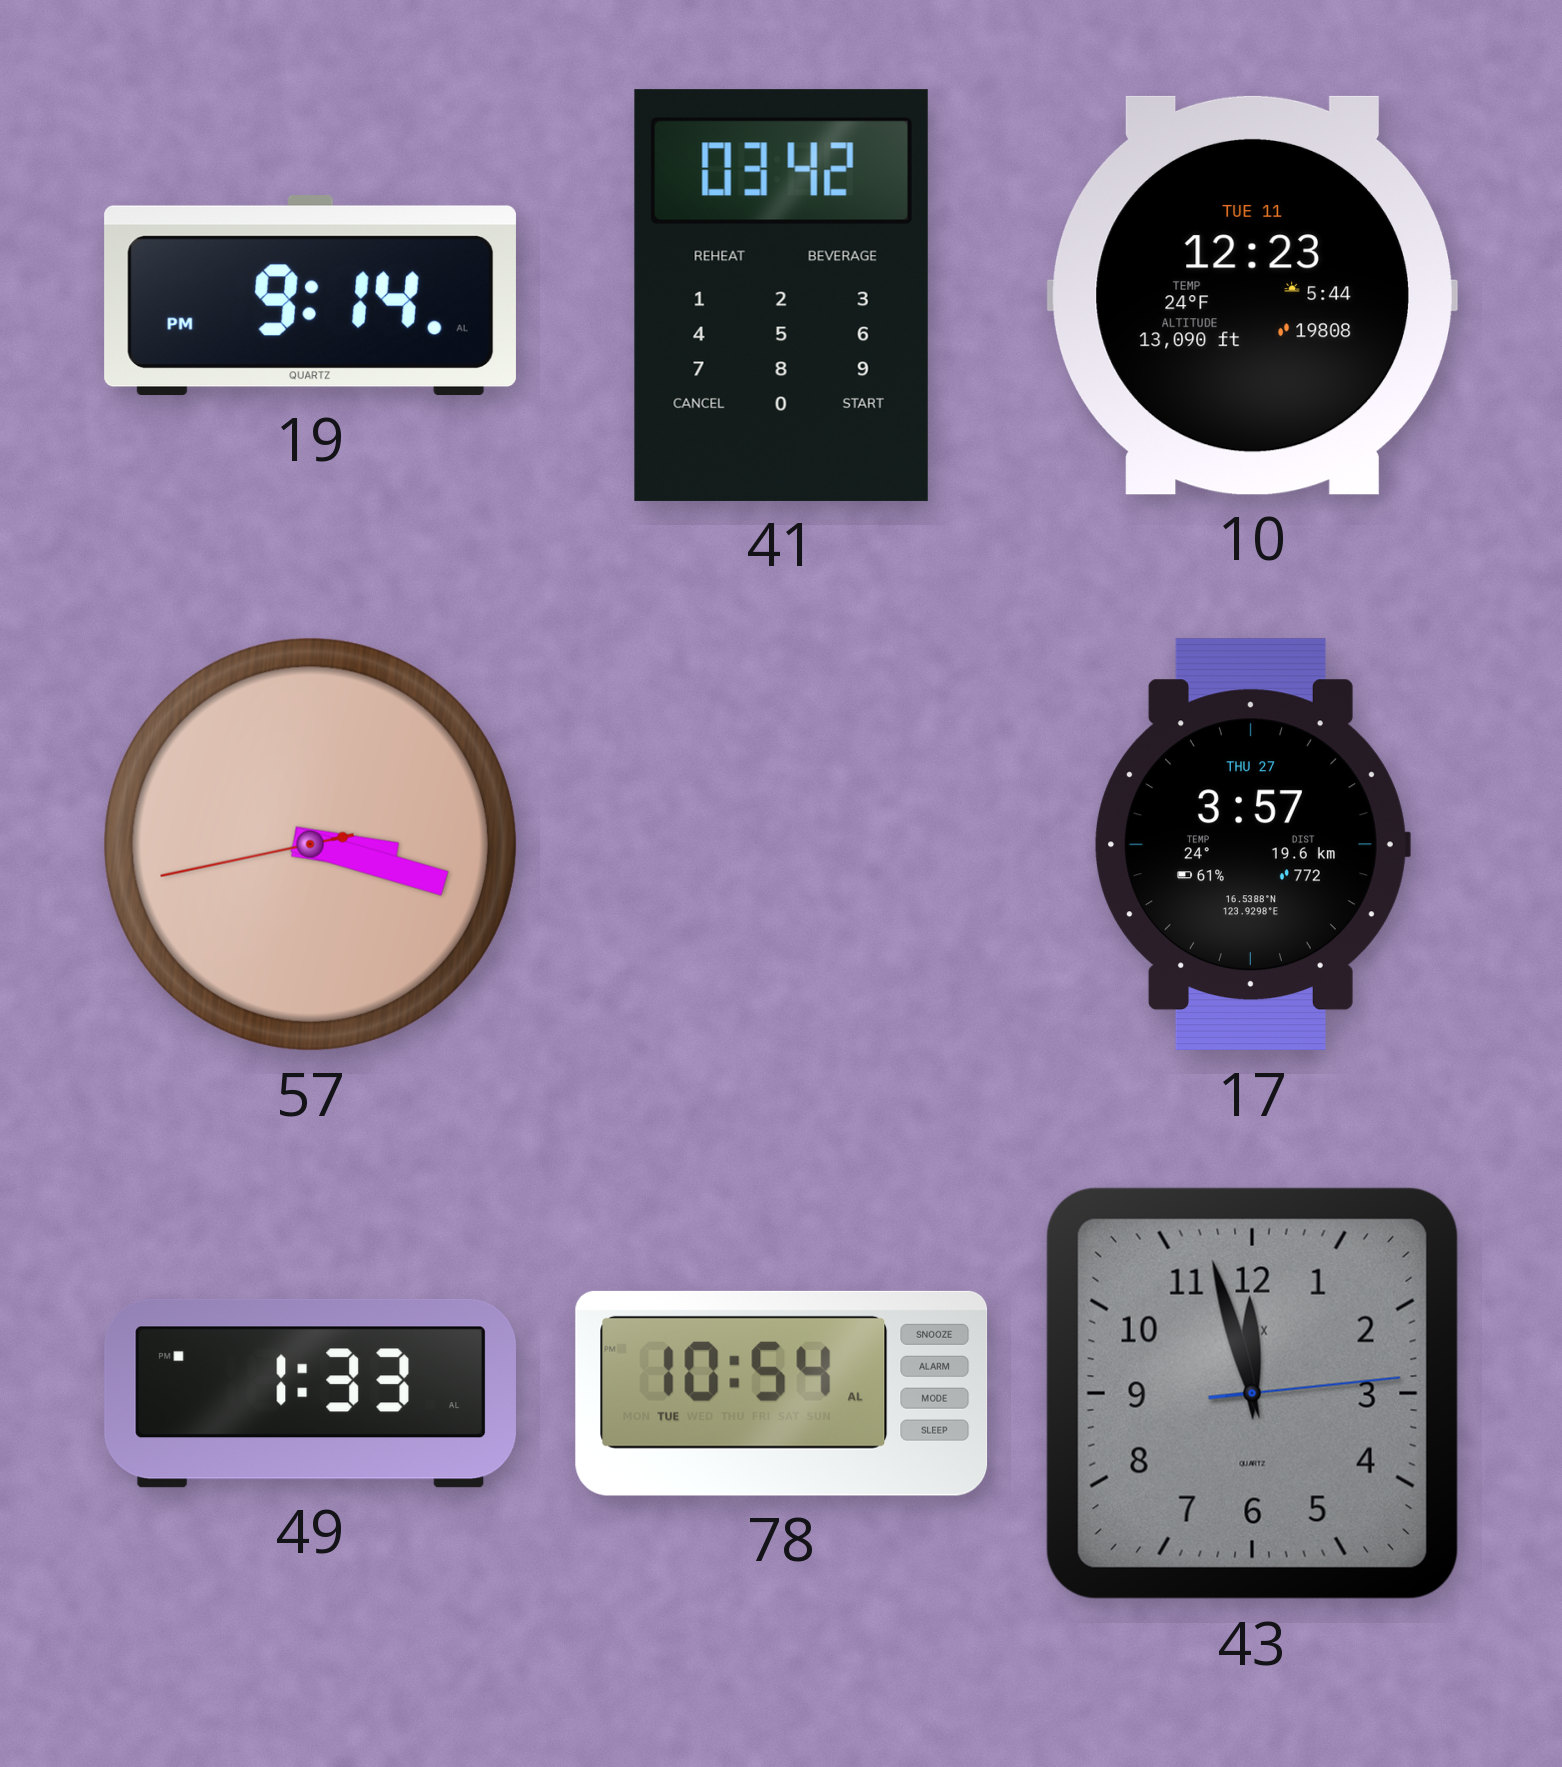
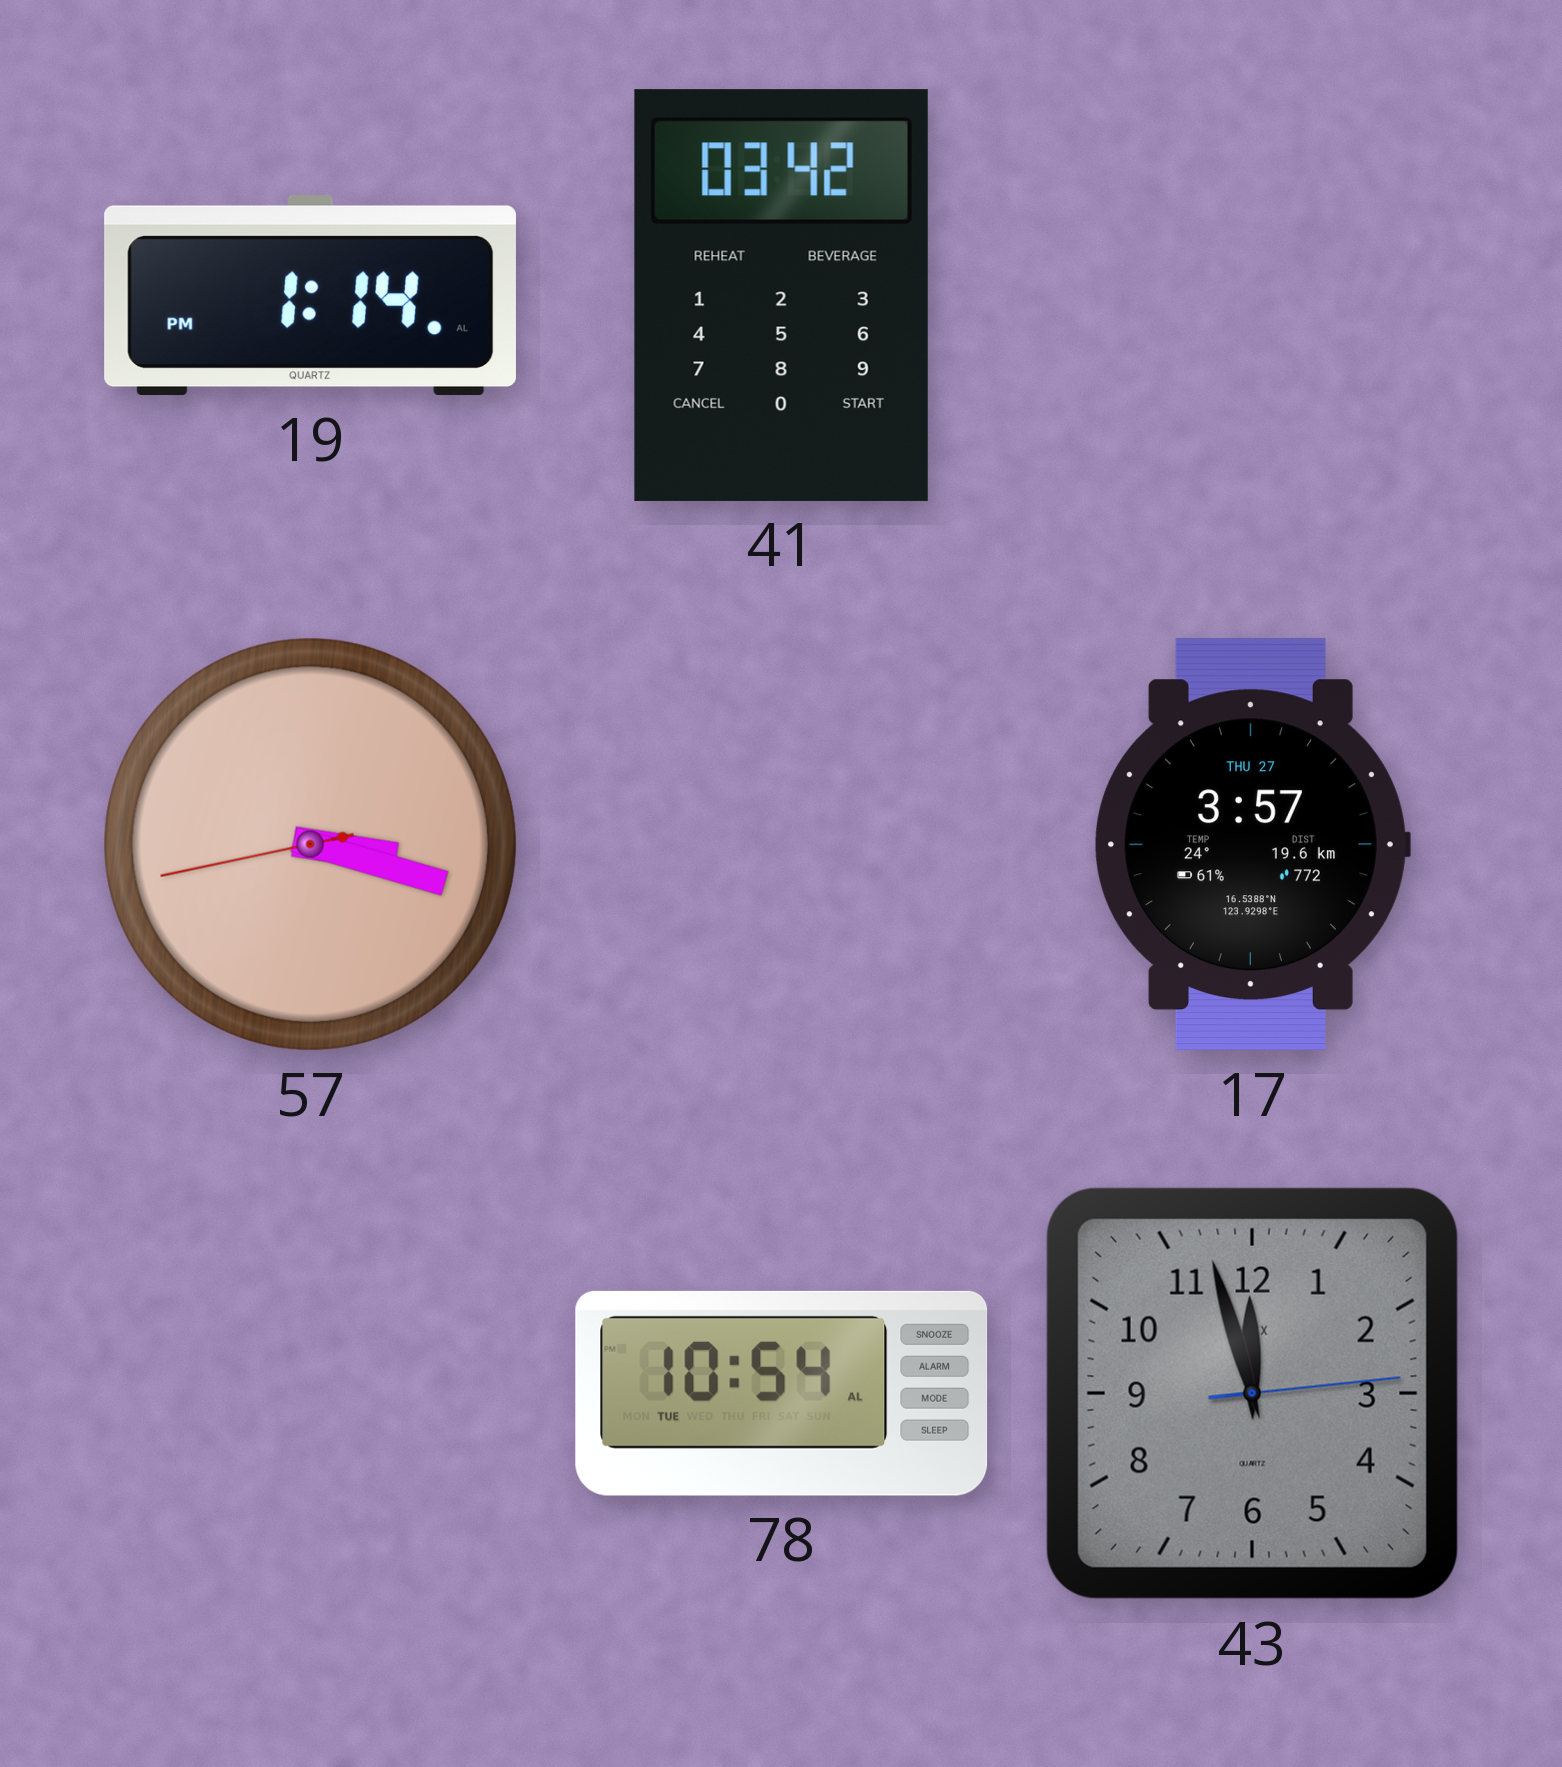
19: 9:14 -> 1:14
10: 12:23 -> none
49: 1:33 -> none
